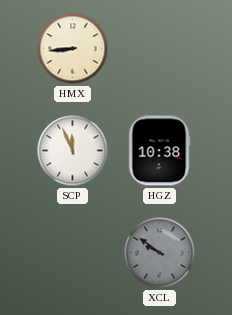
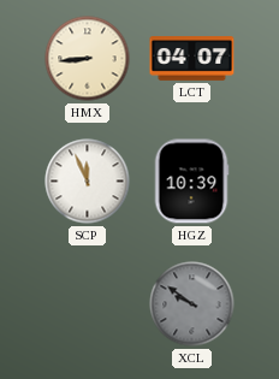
LCT: none -> 04:07
HGZ: 10:38 -> 10:39
